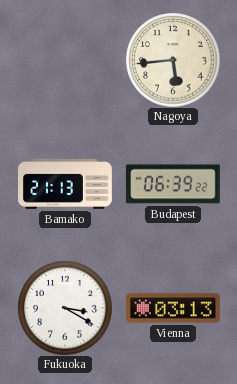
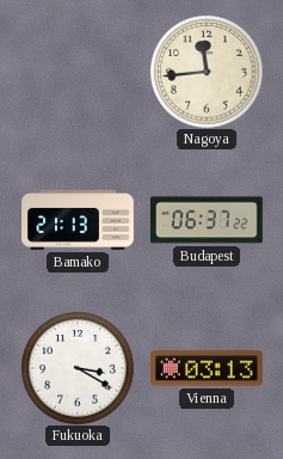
Nagoya: 5:44 -> 11:44
Budapest: 06:39 -> 06:37
